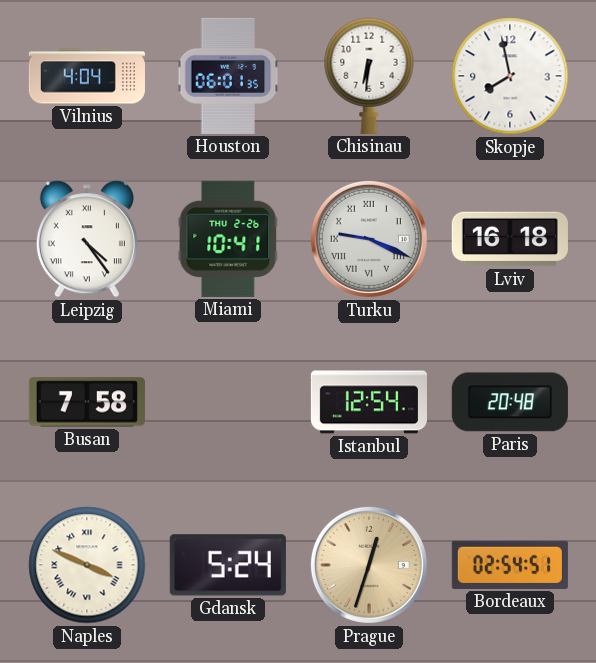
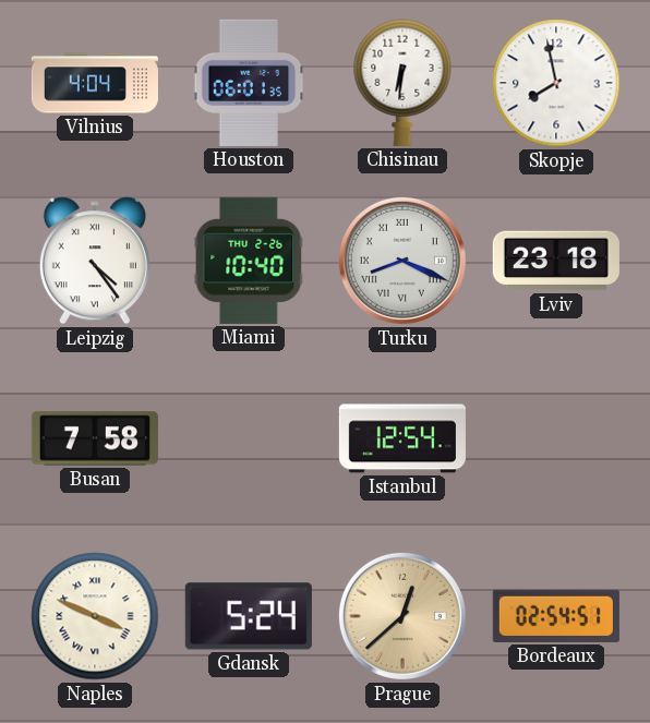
Miami: 10:41 -> 10:40
Turku: 9:19 -> 8:19
Lviv: 16:18 -> 23:18
Paris: 20:48 -> none
Prague: 12:33 -> 12:38
